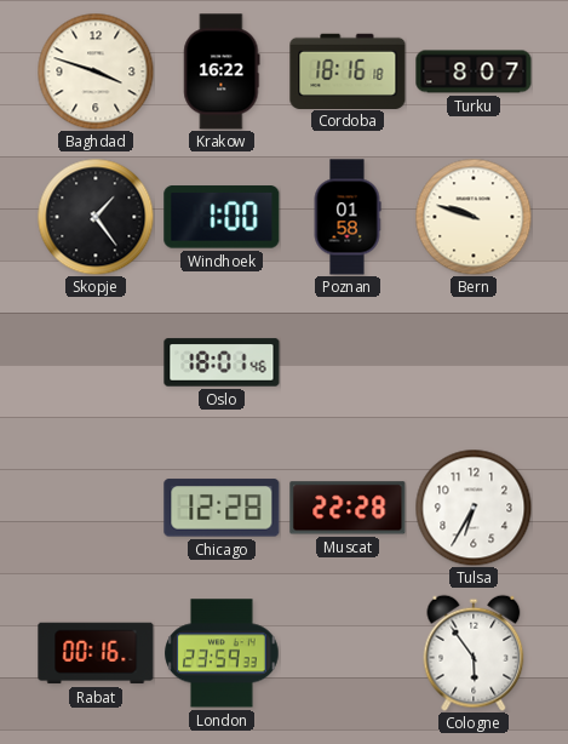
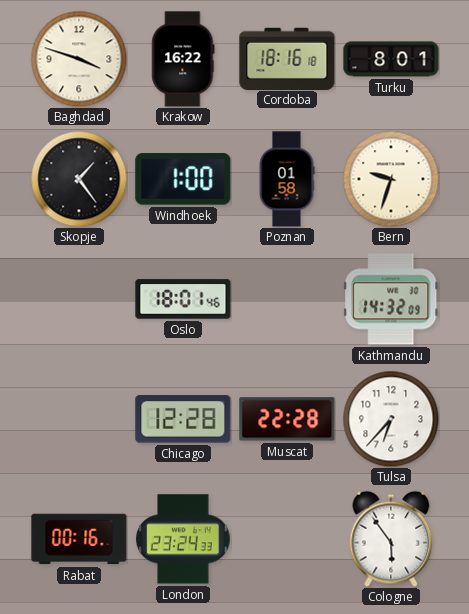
Turku: 8:07 -> 8:01
Bern: 9:48 -> 9:33
Kathmandu: none -> 14:32
Tulsa: 6:35 -> 6:37
London: 23:59 -> 23:24
